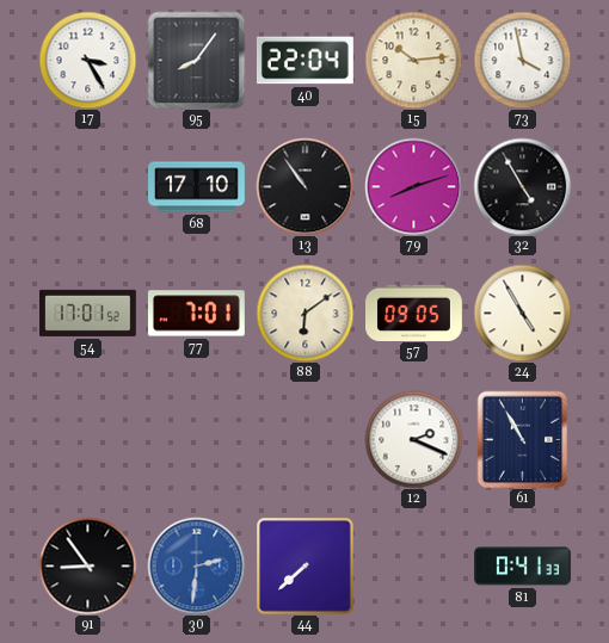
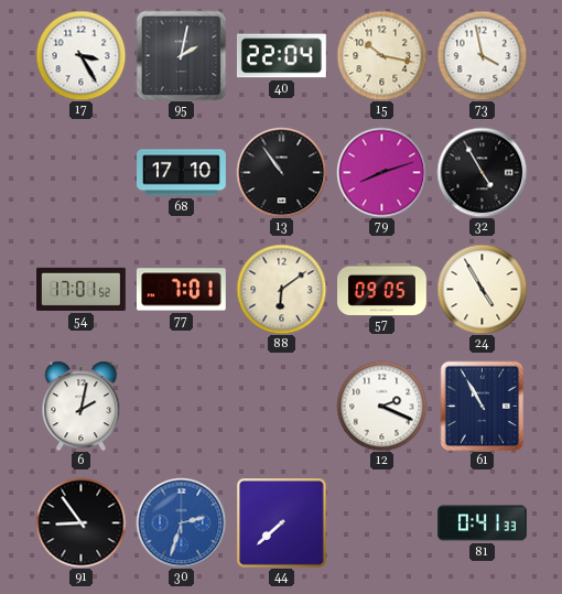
95: 8:06 -> 2:02
15: 10:14 -> 10:17
6: none -> 2:02
30: 2:31 -> 2:33
